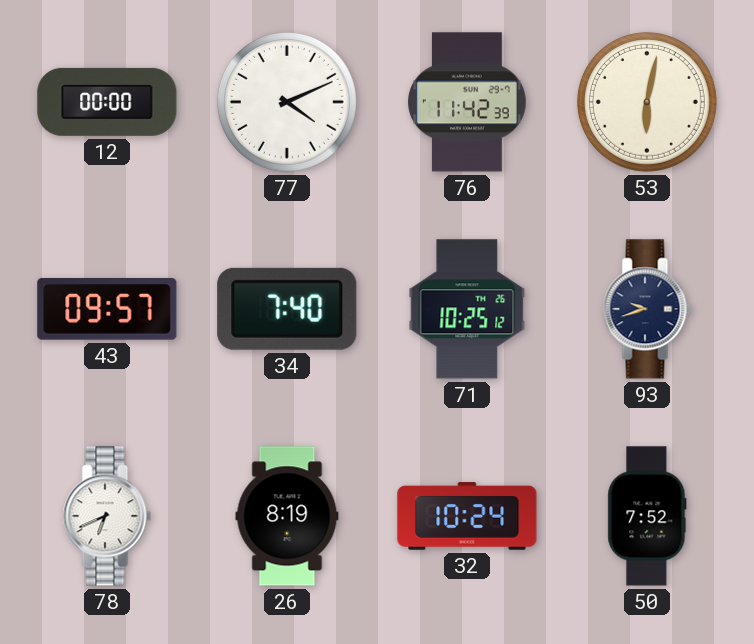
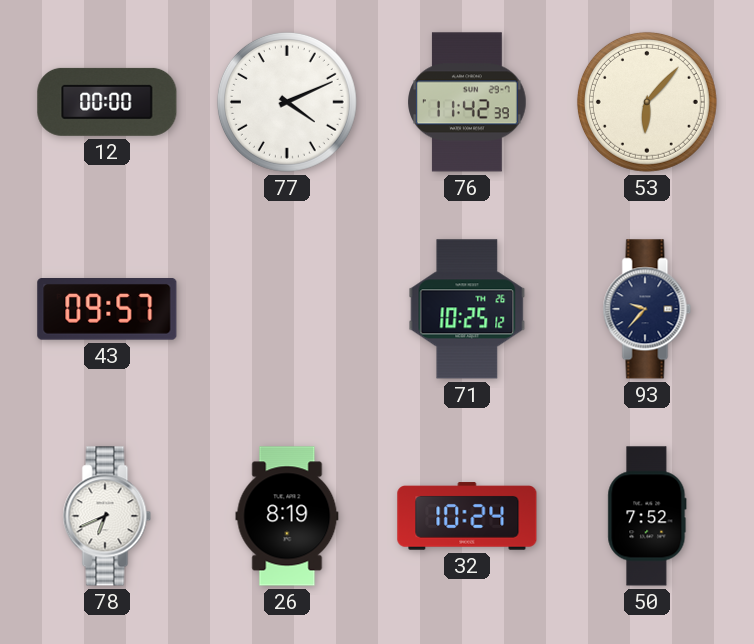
53: 6:02 -> 6:07
34: 7:40 -> none
93: 9:42 -> 9:37
